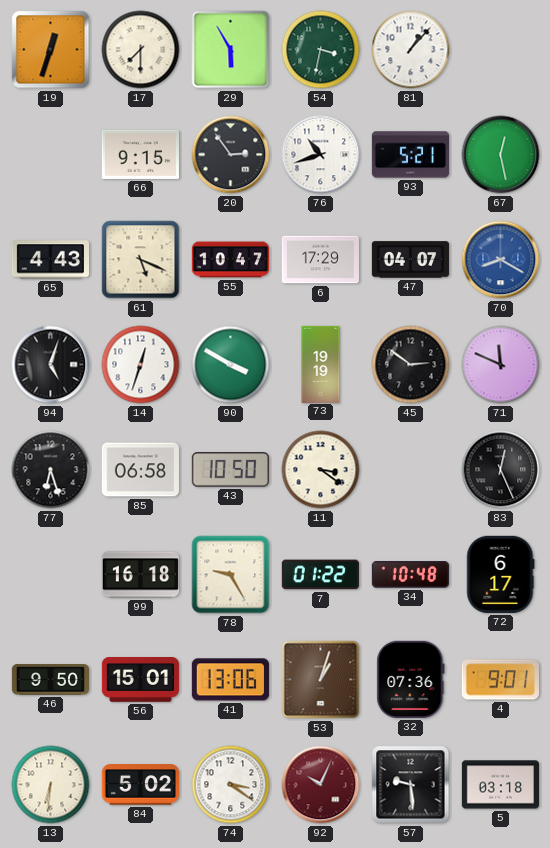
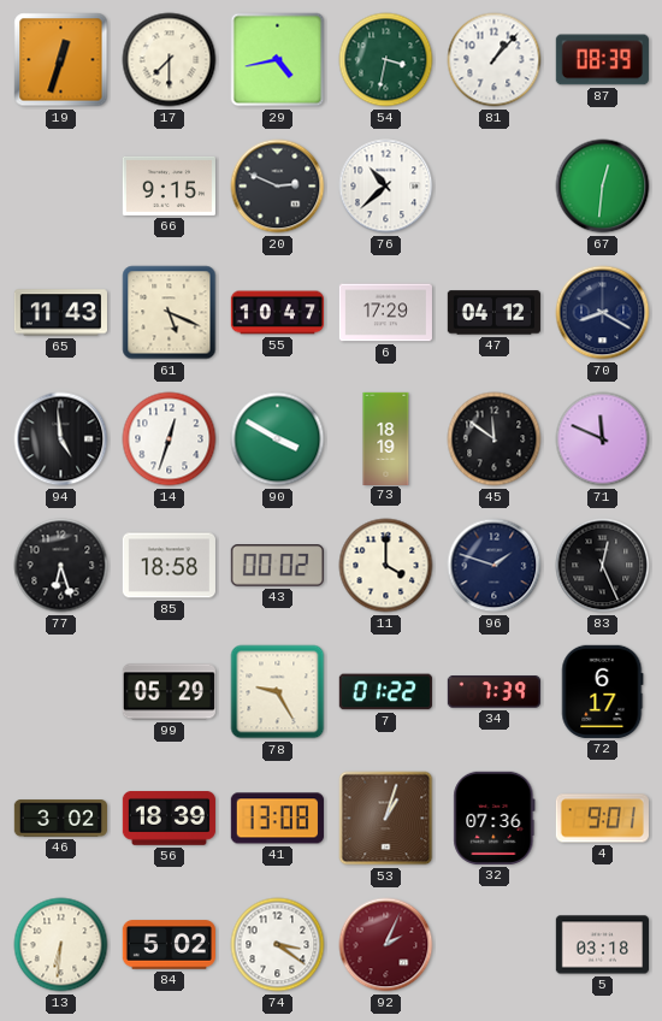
29: 5:55 -> 4:43
87: none -> 08:39
20: 2:54 -> 2:49
76: 10:42 -> 10:38
93: 5:21 -> none
67: 12:28 -> 12:31
65: 4:43 -> 11:43
47: 04:07 -> 04:12
70 dial: blue -> navy
94: 5:03 -> 4:59
73: 19:19 -> 18:19
45: 2:51 -> 11:51
85: 06:58 -> 18:58
43: 10:50 -> 00:02
11: 3:21 -> 4:00
96: none -> 1:48
99: 16:18 -> 05:29
34: 10:48 -> 7:39
46: 9:50 -> 3:02
56: 15:01 -> 18:39
41: 13:06 -> 13:08
92: 10:04 -> 2:04
57: 9:29 -> none
